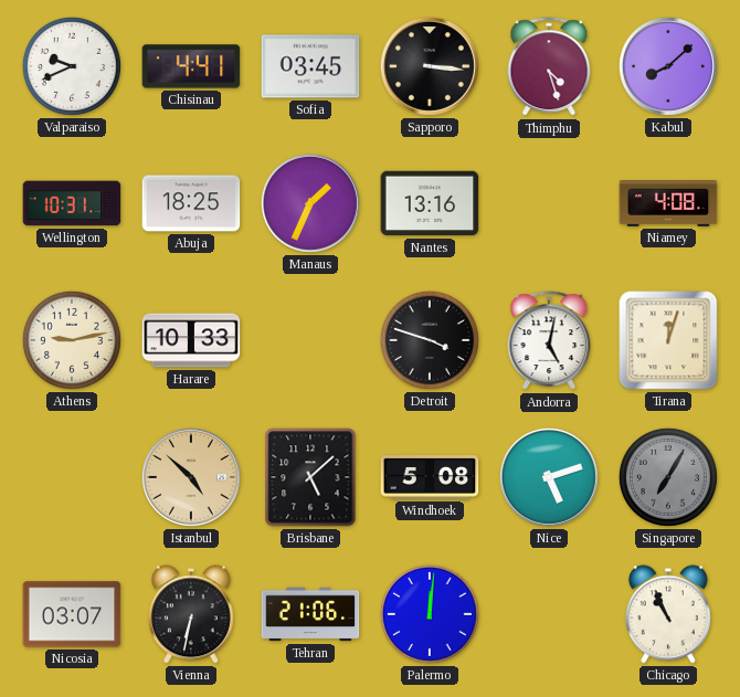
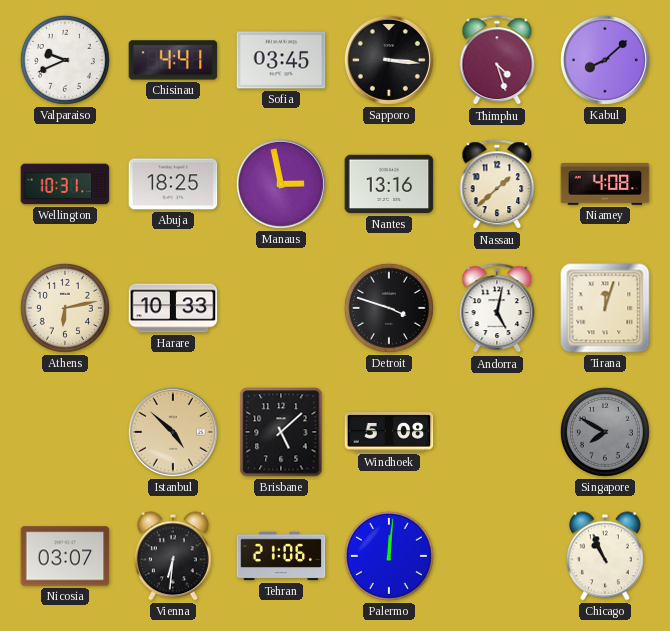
Manaus: 1:34 -> 2:58
Nassau: none -> 1:38
Athens: 9:13 -> 6:13
Nice: 5:12 -> none
Singapore: 7:05 -> 7:50
Vienna: 6:32 -> 6:31
